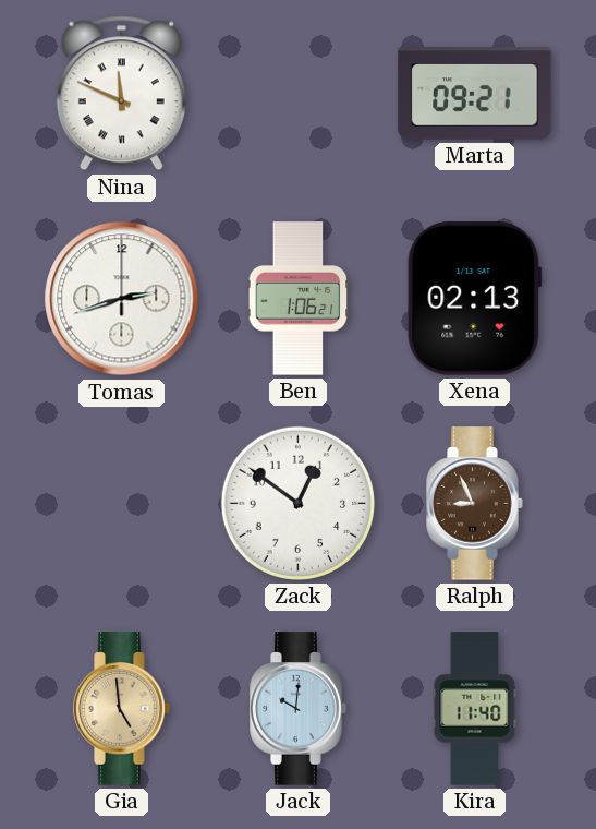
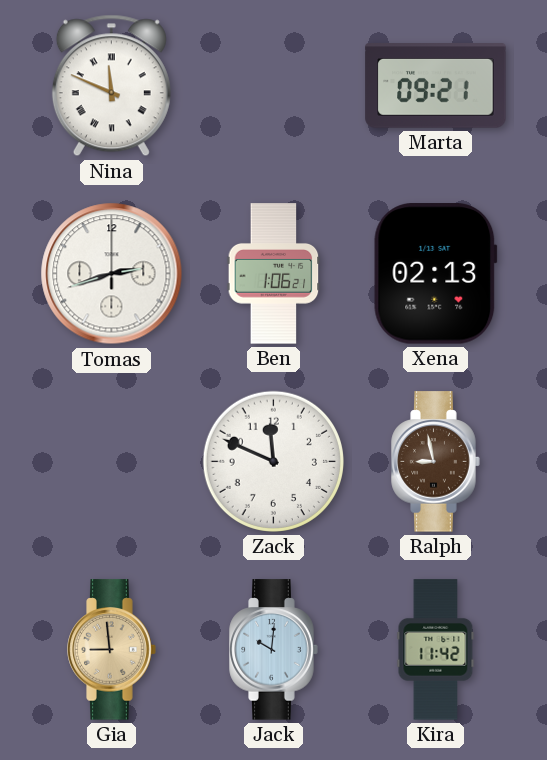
Zack: 12:51 -> 11:49
Ralph: 8:56 -> 8:58
Gia: 4:59 -> 8:59
Kira: 11:40 -> 11:42
